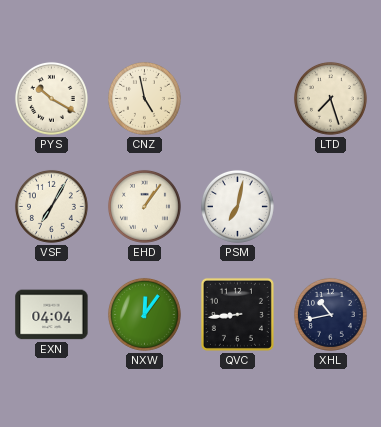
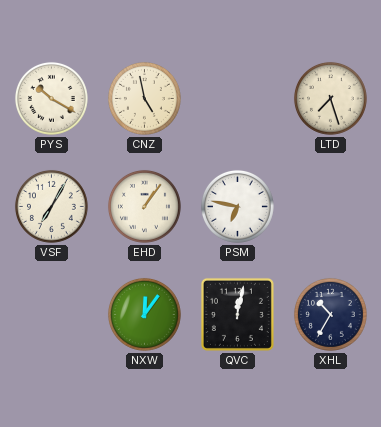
PSM: 7:02 -> 6:47
EXN: 04:04 -> none
QVC: 8:44 -> 12:02
XHL: 10:43 -> 10:35
